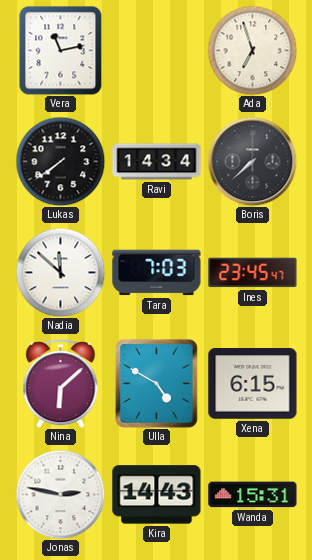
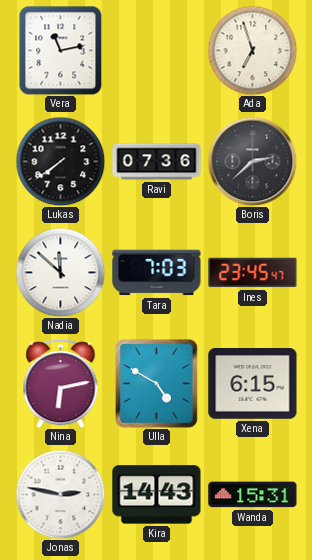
Ravi: 14:34 -> 07:36
Boris: 7:38 -> 2:38
Nina: 6:08 -> 6:13
